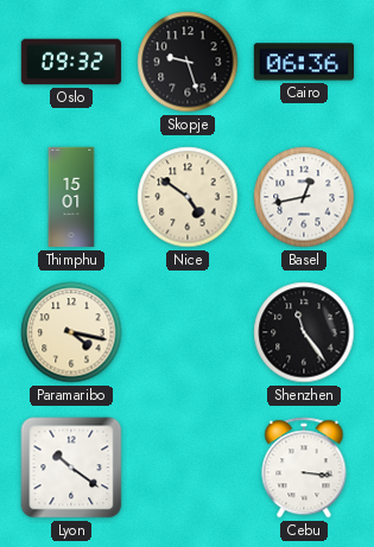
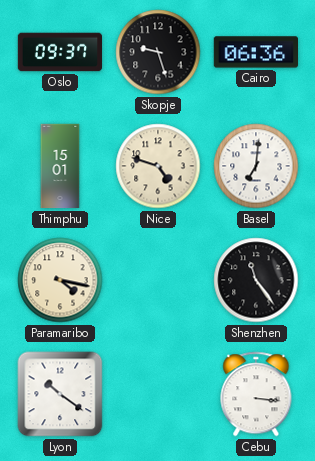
Oslo: 09:32 -> 09:37
Nice: 4:51 -> 4:48
Basel: 12:43 -> 7:01
